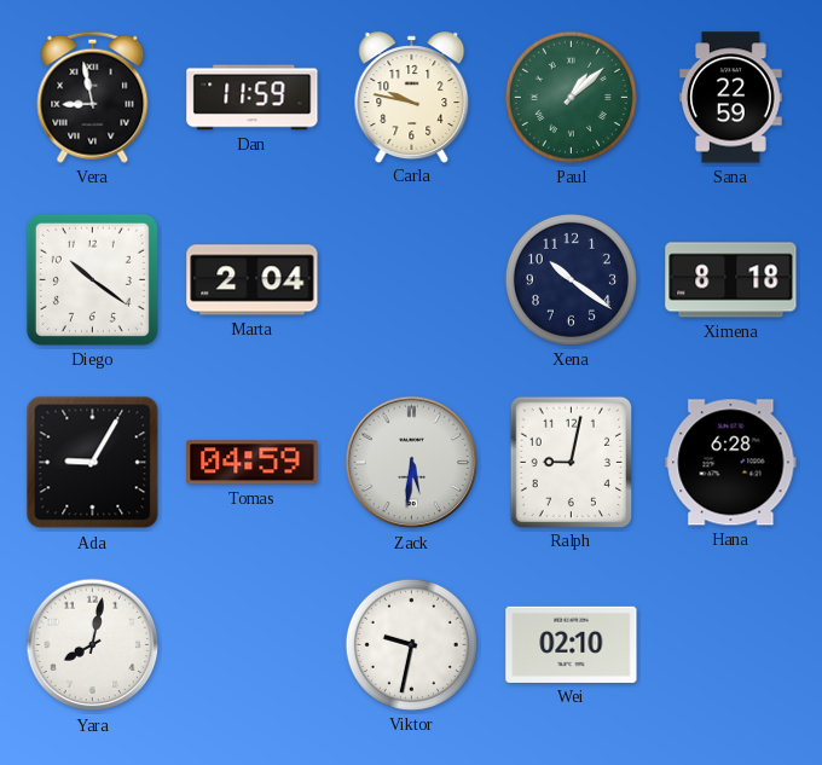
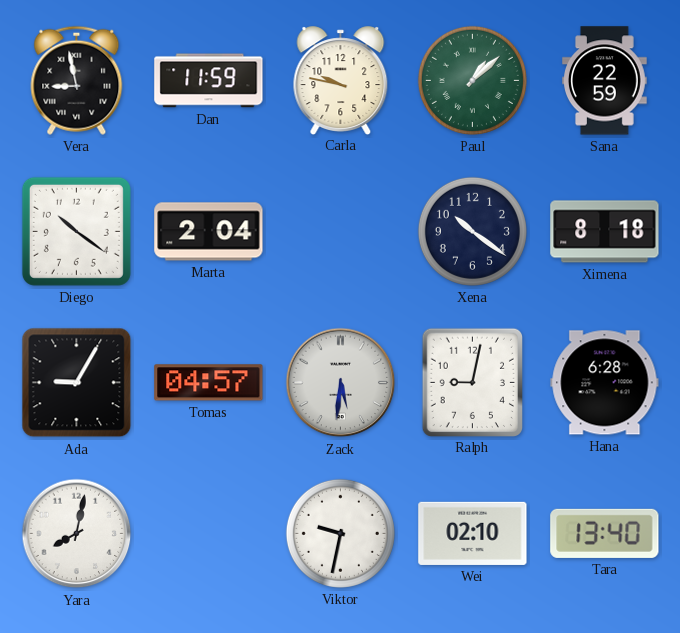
Tomas: 04:59 -> 04:57
Tara: none -> 13:40
